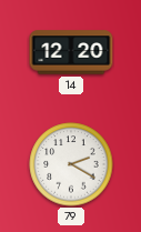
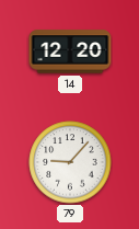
79: 2:20 -> 9:07
